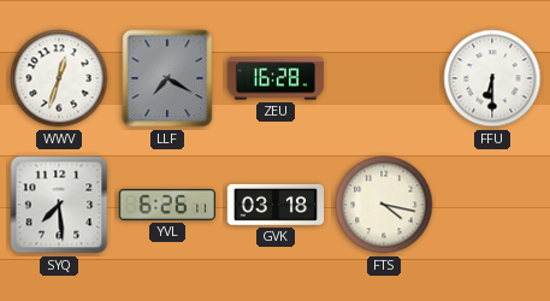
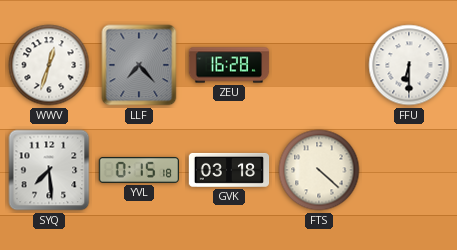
LLF: 7:20 -> 7:23
YVL: 6:26 -> 0:15
FTS: 4:17 -> 4:22
